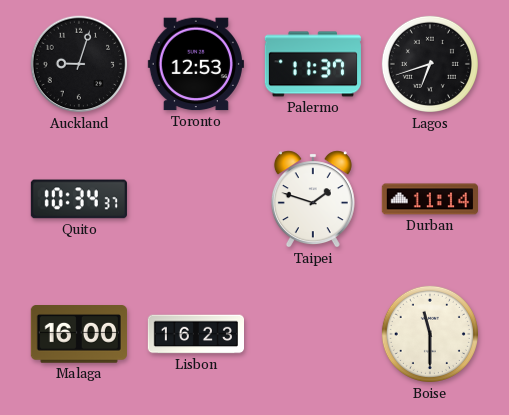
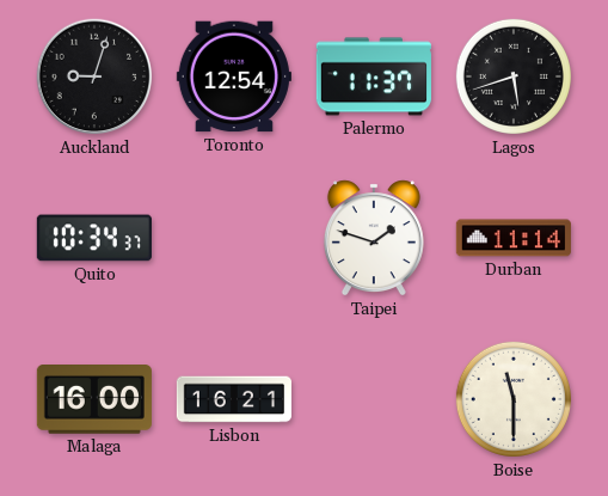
Toronto: 12:53 -> 12:54
Lagos: 6:42 -> 5:42
Lisbon: 16:23 -> 16:21
